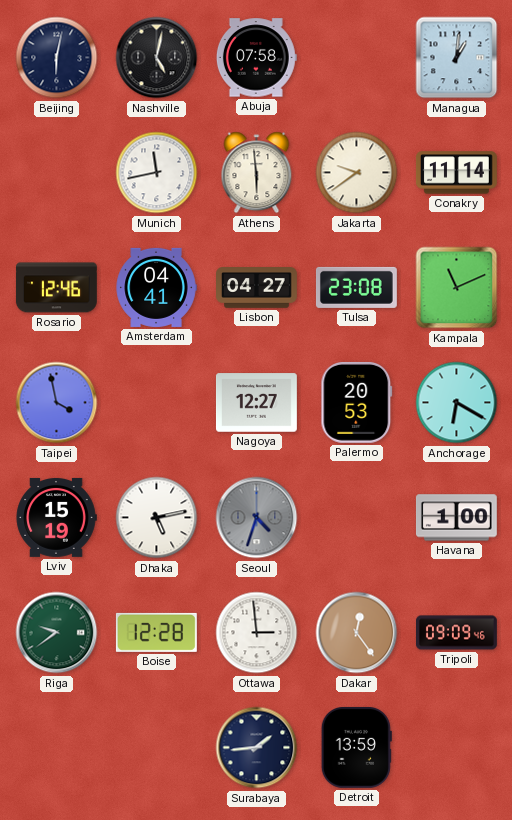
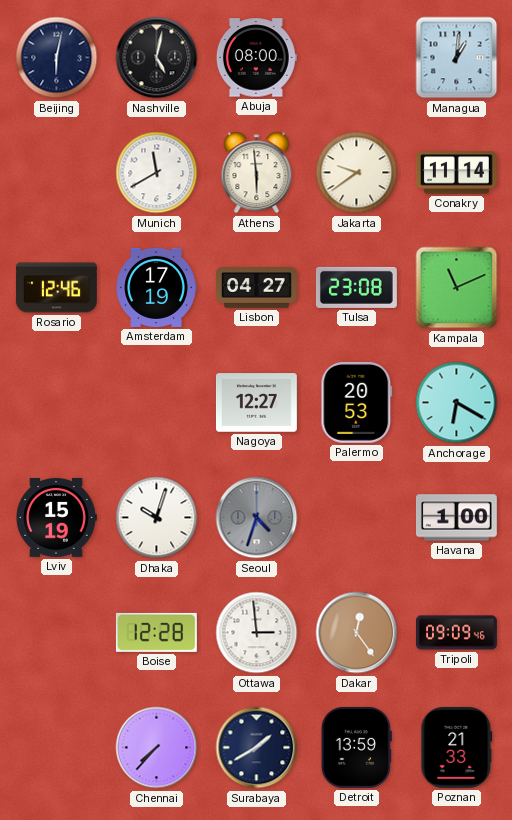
Abuja: 07:58 -> 08:00
Munich: 11:43 -> 11:40
Amsterdam: 04:41 -> 17:19
Taipei: 3:58 -> none
Dhaka: 5:13 -> 10:03
Riga: 9:39 -> none
Chennai: none -> 7:37
Surabaya: 1:44 -> 1:40
Poznan: none -> 21:33
